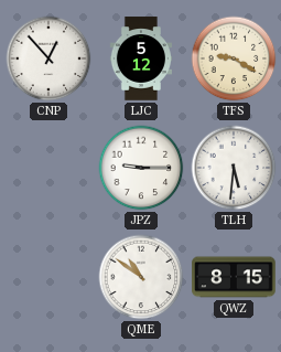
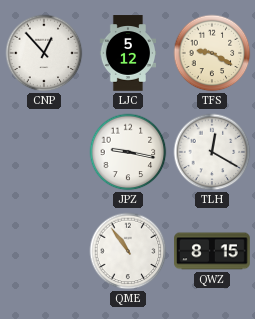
JPZ: 9:15 -> 9:17
TLH: 5:31 -> 12:20
QME: 10:51 -> 10:54
